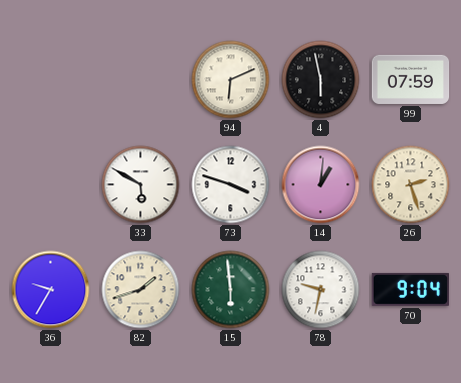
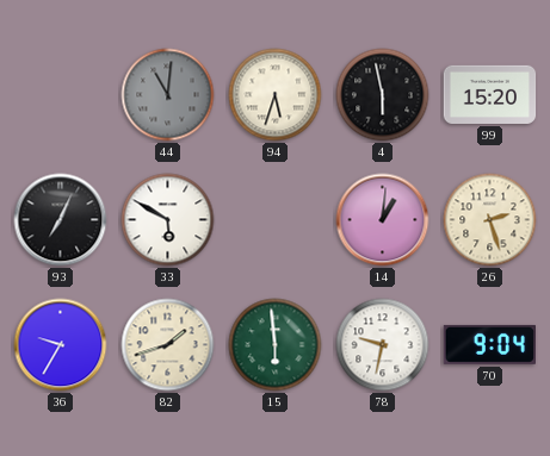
44: none -> 11:01
94: 6:11 -> 5:33
99: 07:59 -> 15:20
93: none -> 7:04
73: 3:48 -> none
